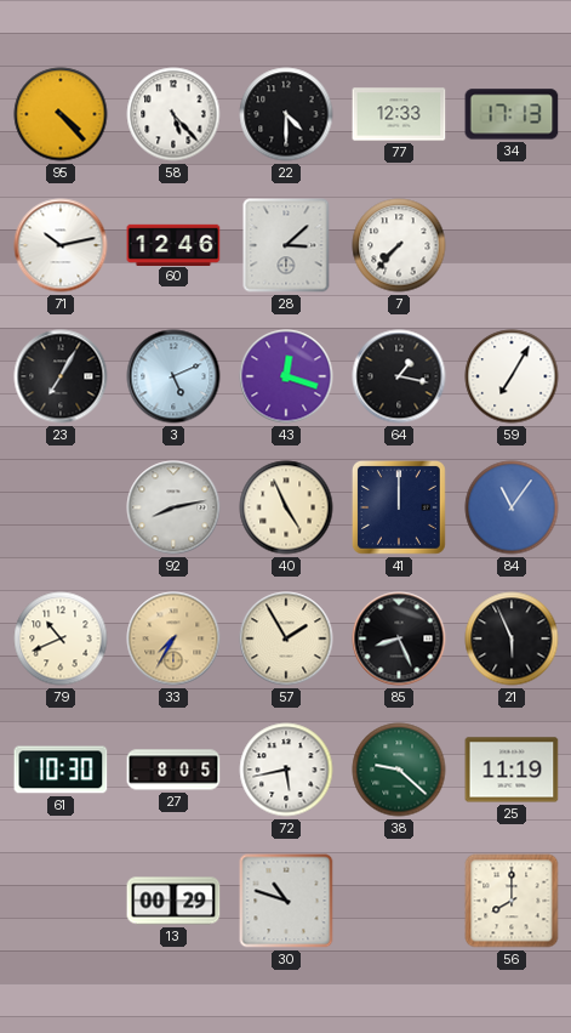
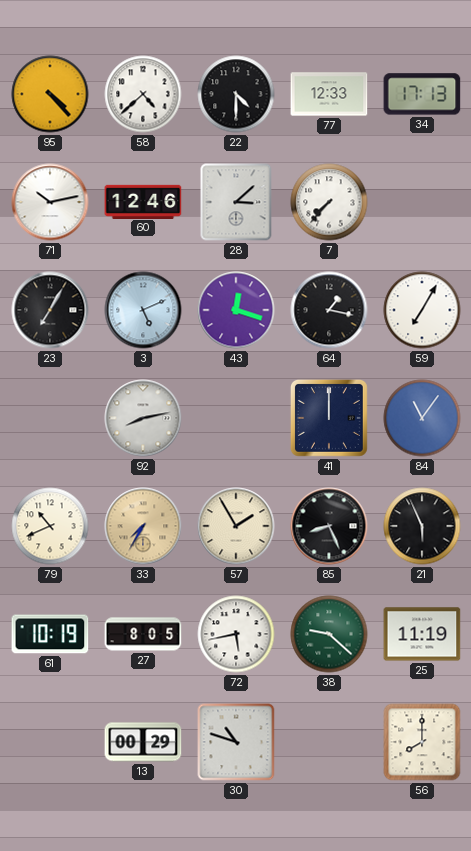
58: 5:23 -> 4:38
40: 4:56 -> none
61: 10:30 -> 10:19
